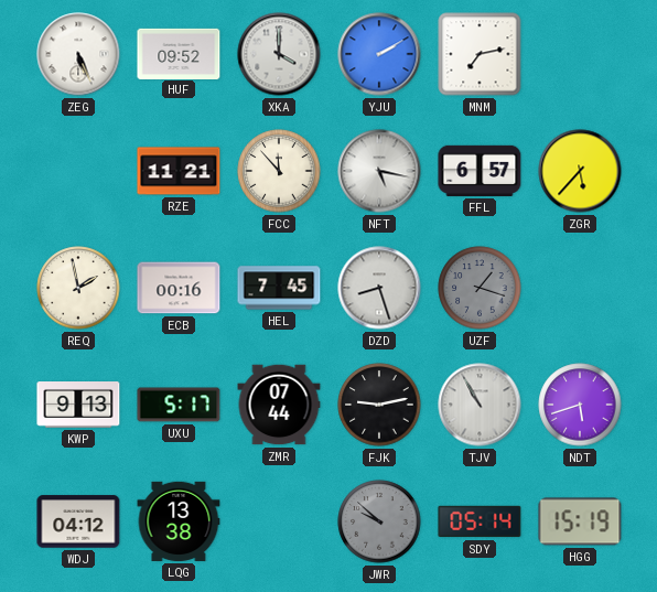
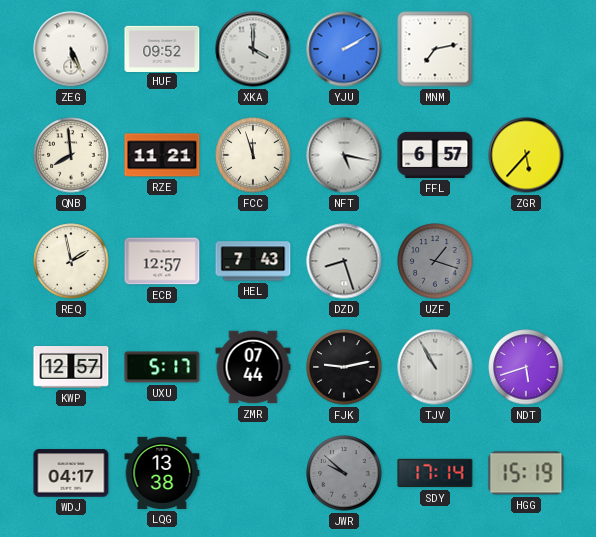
QNB: none -> 7:59
FCC: 11:53 -> 11:57
ECB: 00:16 -> 12:57
HEL: 7:45 -> 7:43
KWP: 9:13 -> 12:57
WDJ: 04:12 -> 04:17
SDY: 05:14 -> 17:14
